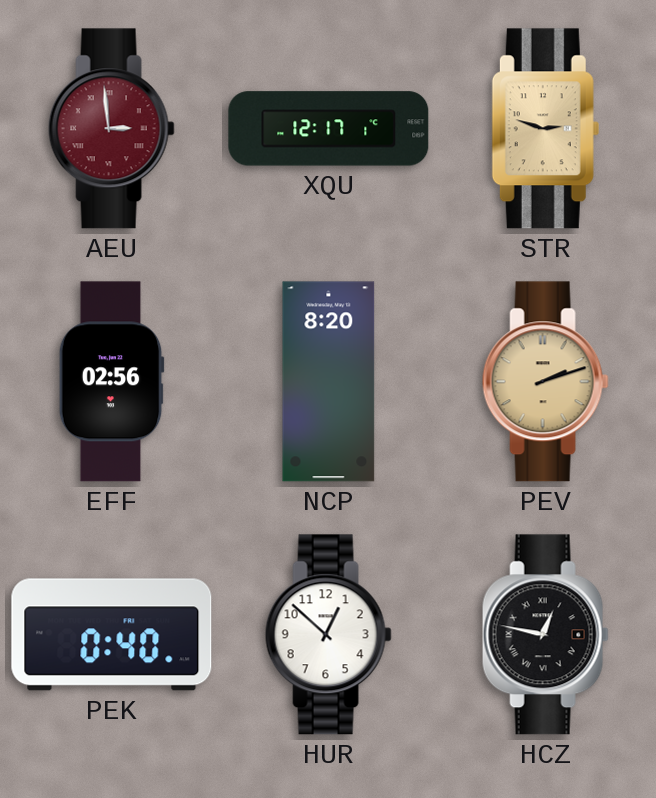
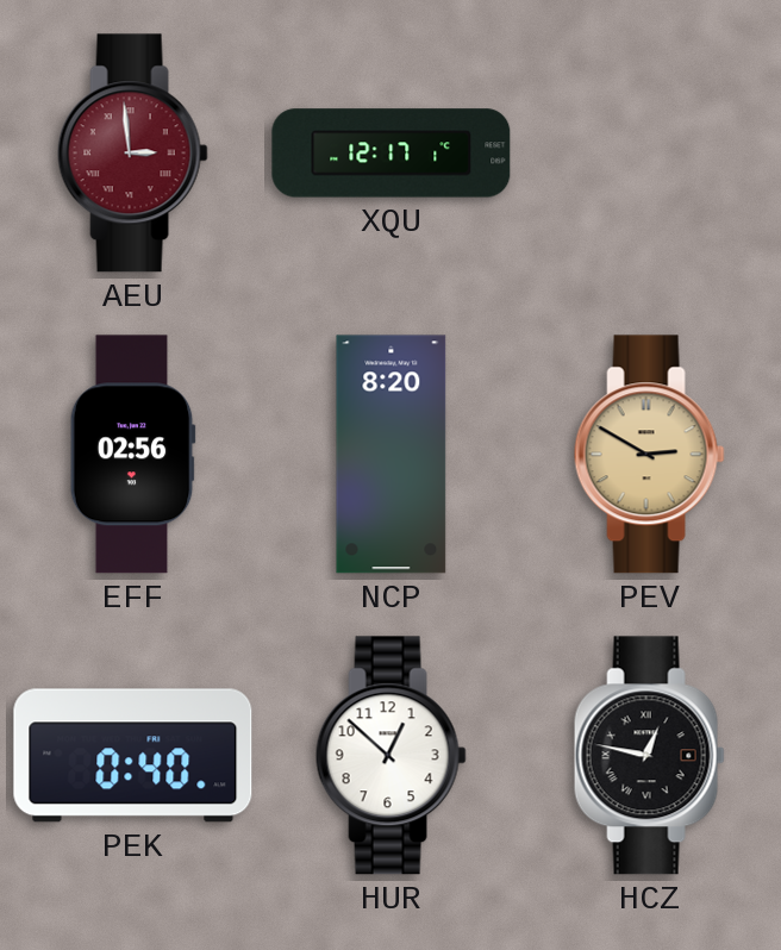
STR: 2:48 -> none
PEV: 2:12 -> 2:50
